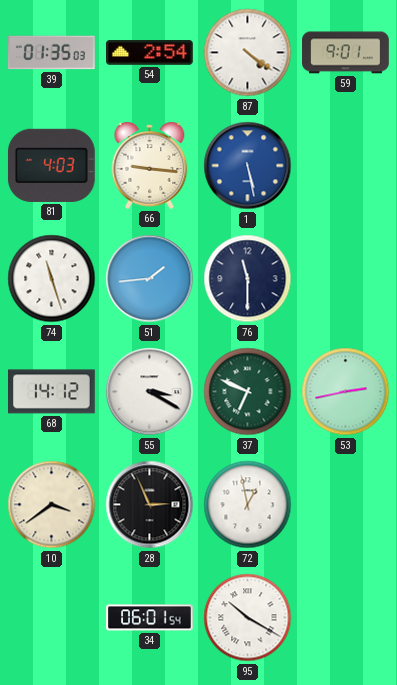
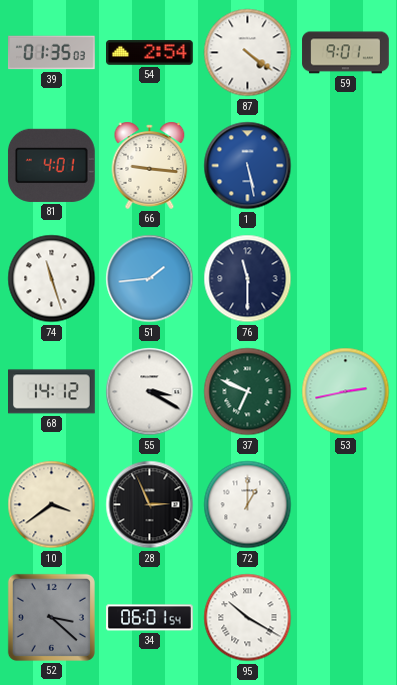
81: 4:03 -> 4:01
72: 12:58 -> 1:00
52: none -> 3:22
